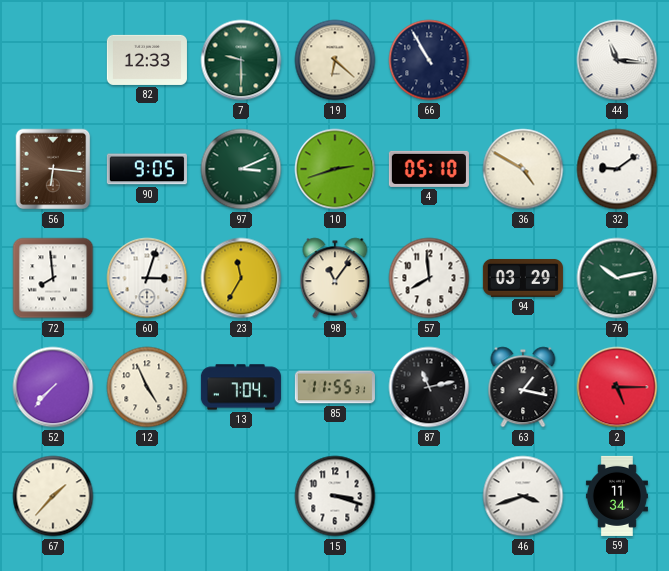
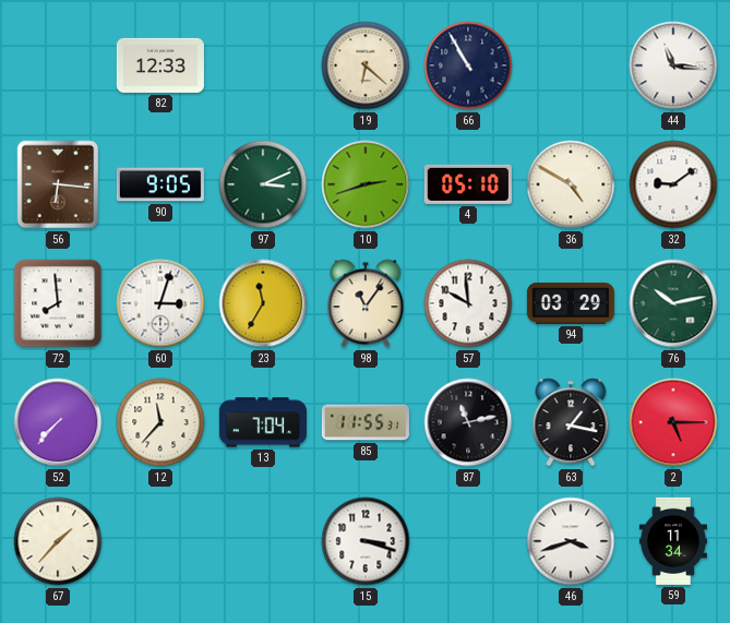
7: 9:30 -> none
57: 7:59 -> 9:59
12: 4:56 -> 11:37
